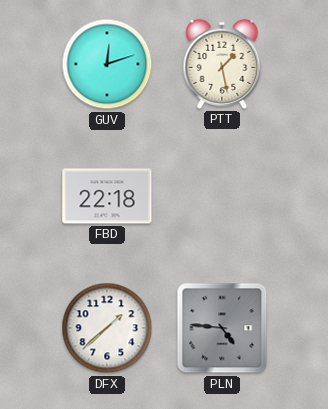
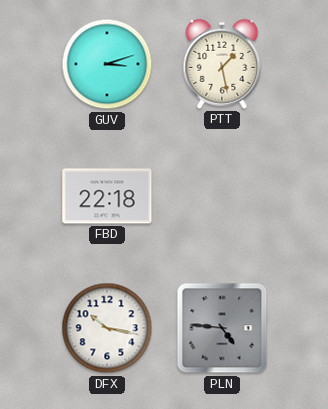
GUV: 12:12 -> 3:12
DFX: 1:38 -> 10:17
